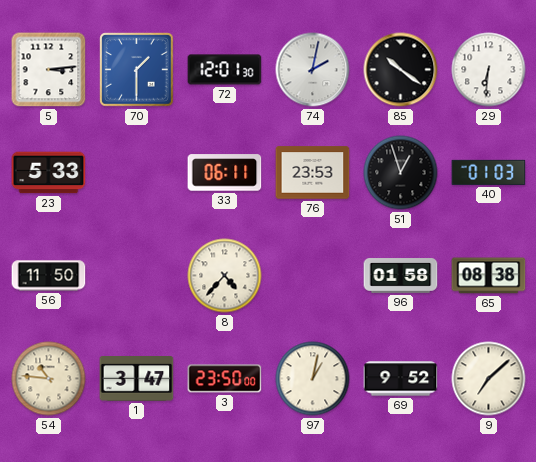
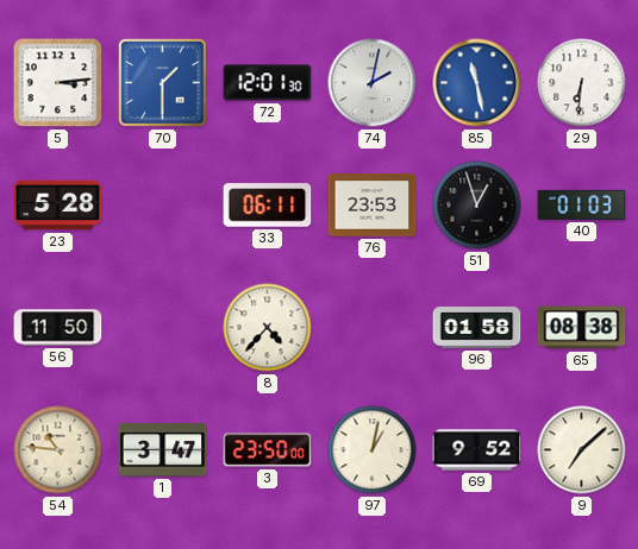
85: 10:21 -> 11:28
85 dial: black -> blue
23: 5:33 -> 5:28
